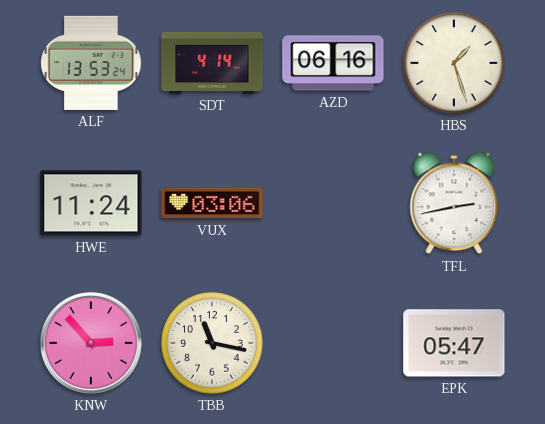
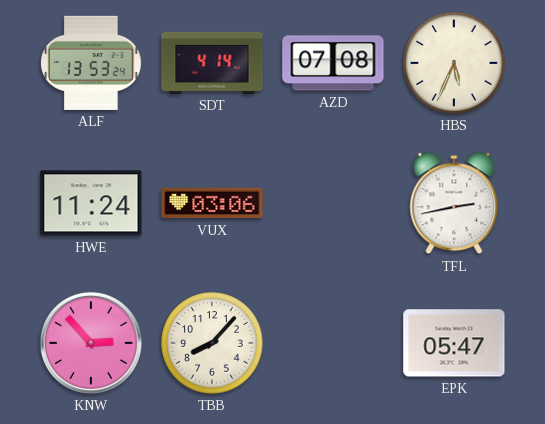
AZD: 06:16 -> 07:08
HBS: 1:27 -> 5:34
TBB: 11:17 -> 8:07
